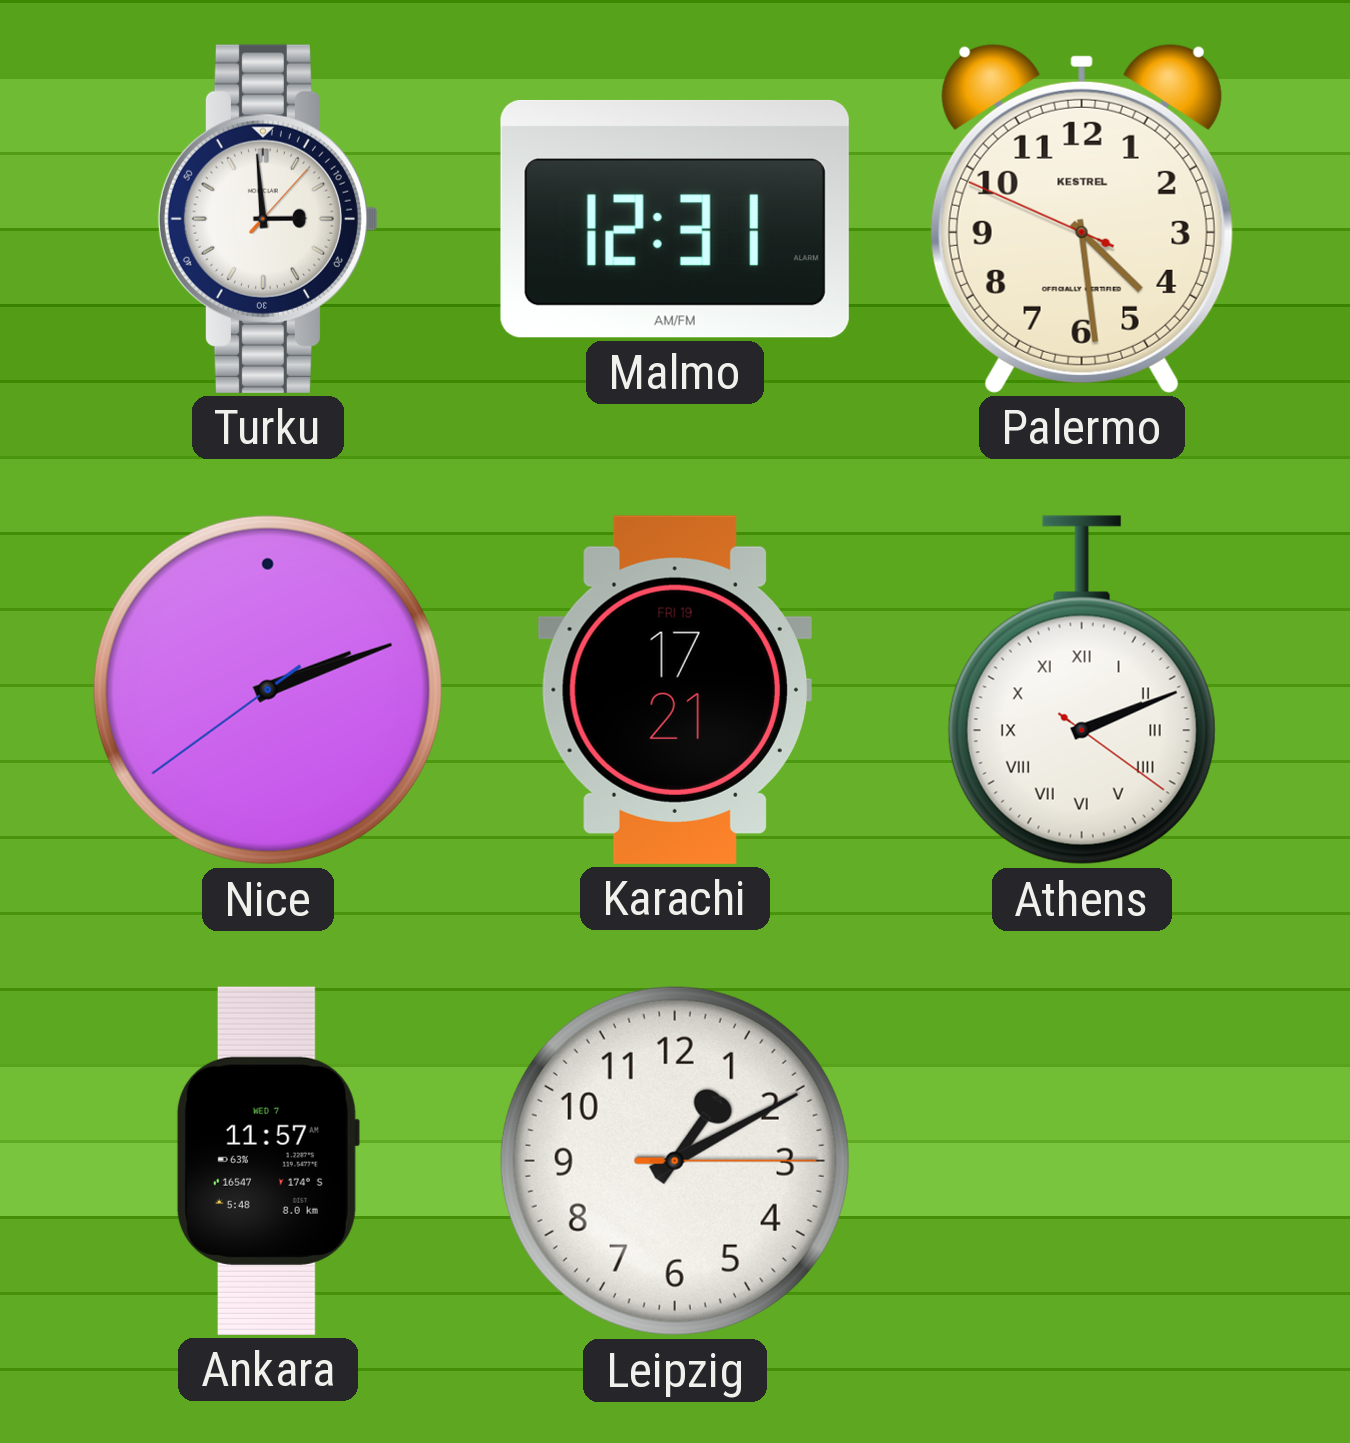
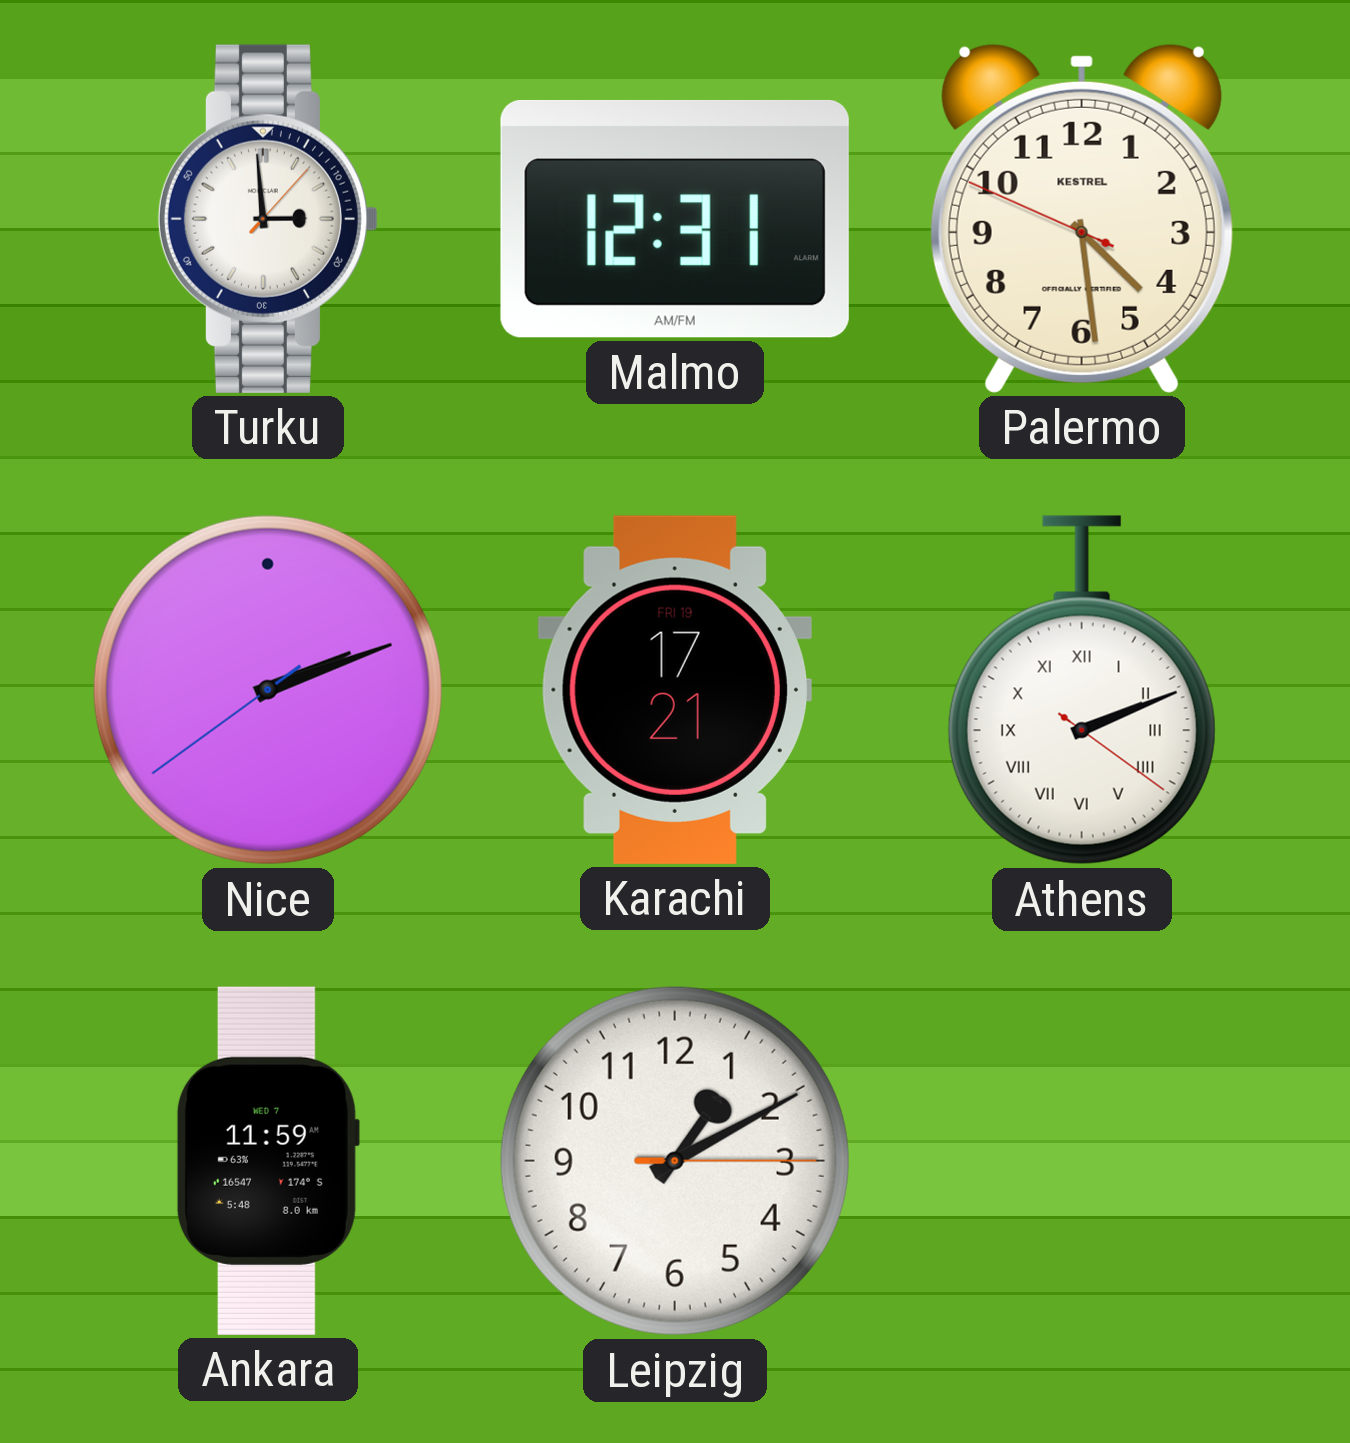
Ankara: 11:57 -> 11:59
